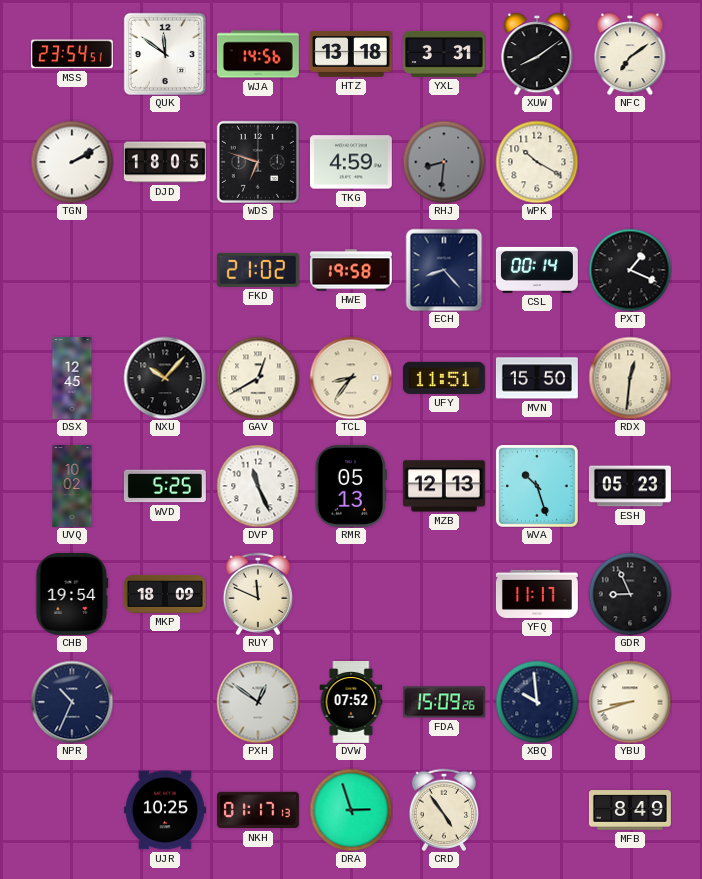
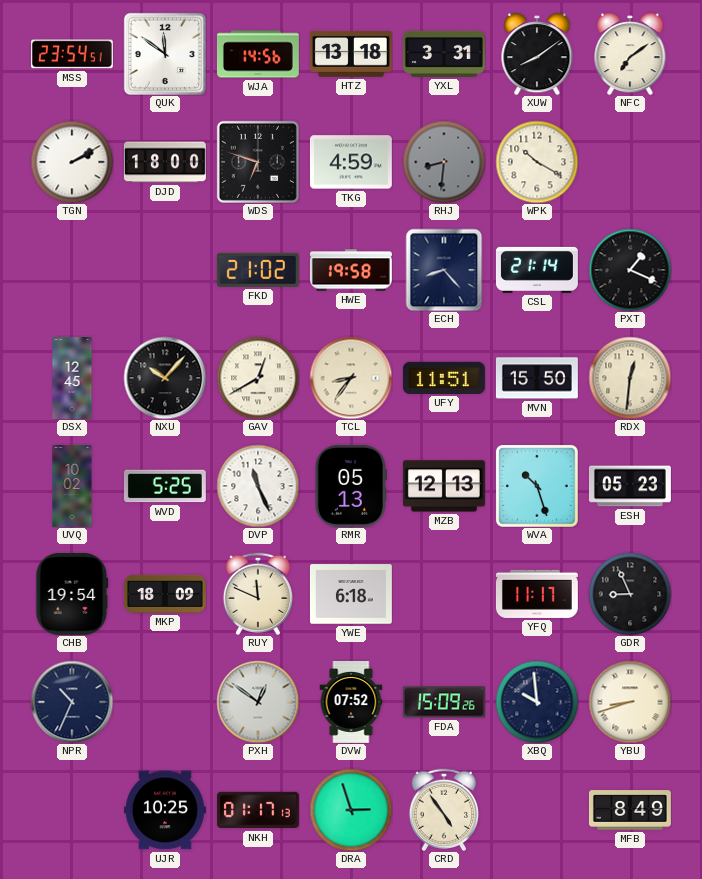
DJD: 18:05 -> 18:00
CSL: 00:14 -> 21:14
YWE: none -> 6:18
